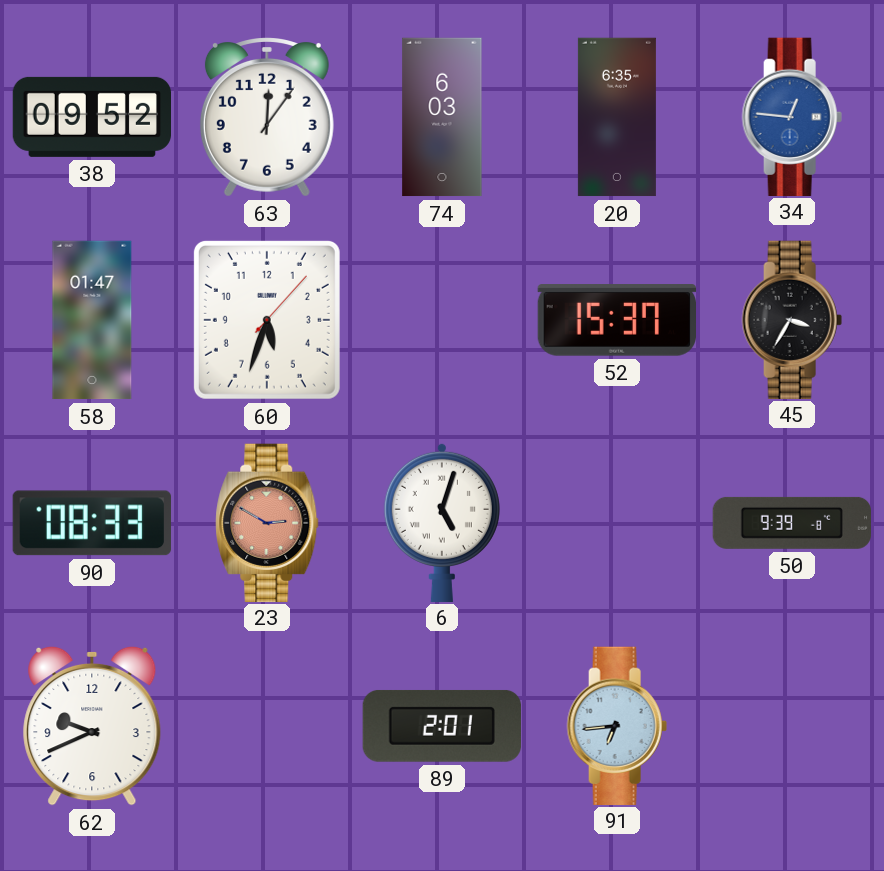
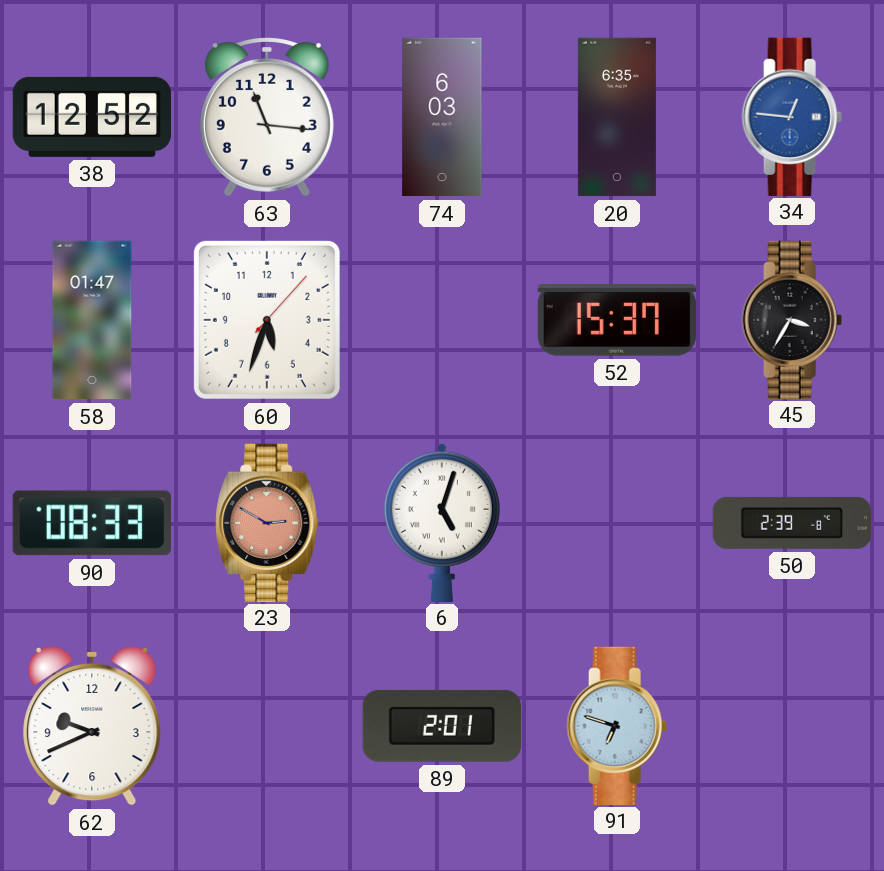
38: 09:52 -> 12:52
63: 12:06 -> 11:16
50: 9:39 -> 2:39
91: 6:44 -> 6:48
